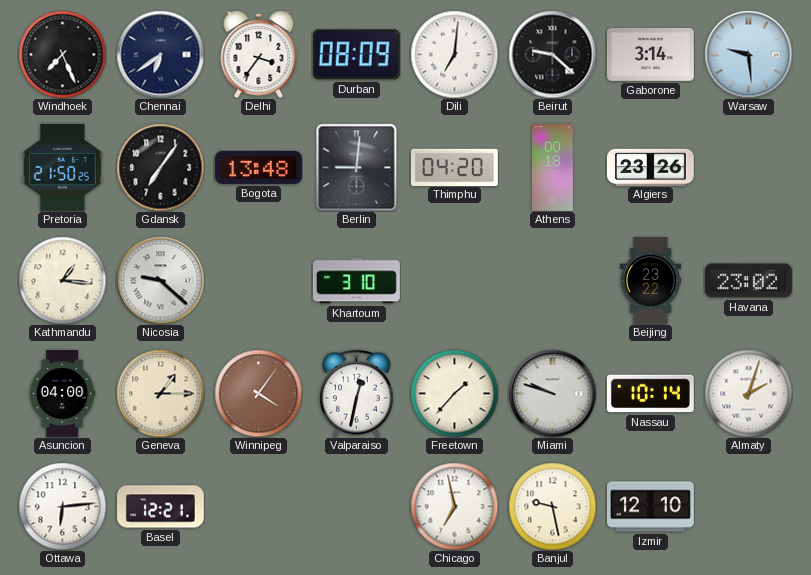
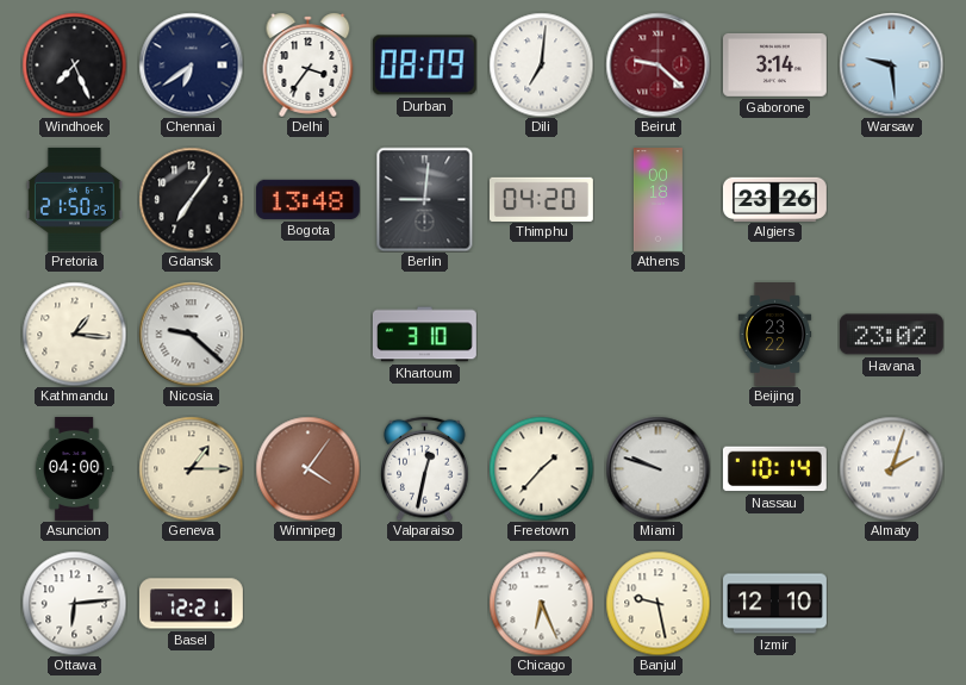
Beirut dial: black -> burgundy
Chicago: 6:58 -> 6:26
